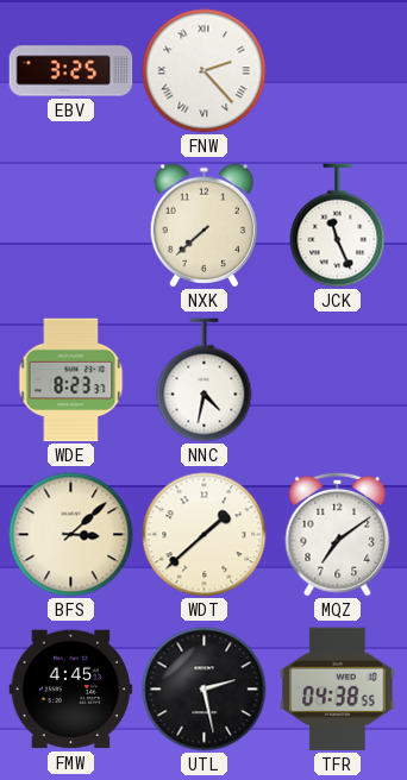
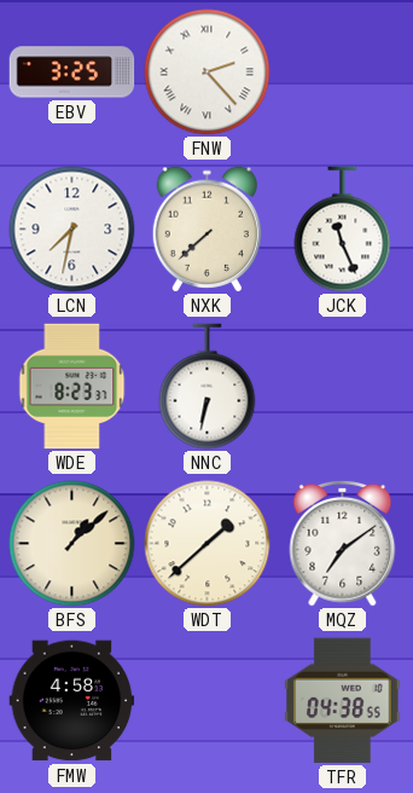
LCN: none -> 7:32
NNC: 4:32 -> 6:32
BFS: 3:08 -> 1:08
FMW: 4:45 -> 4:58
UTL: 2:28 -> none
